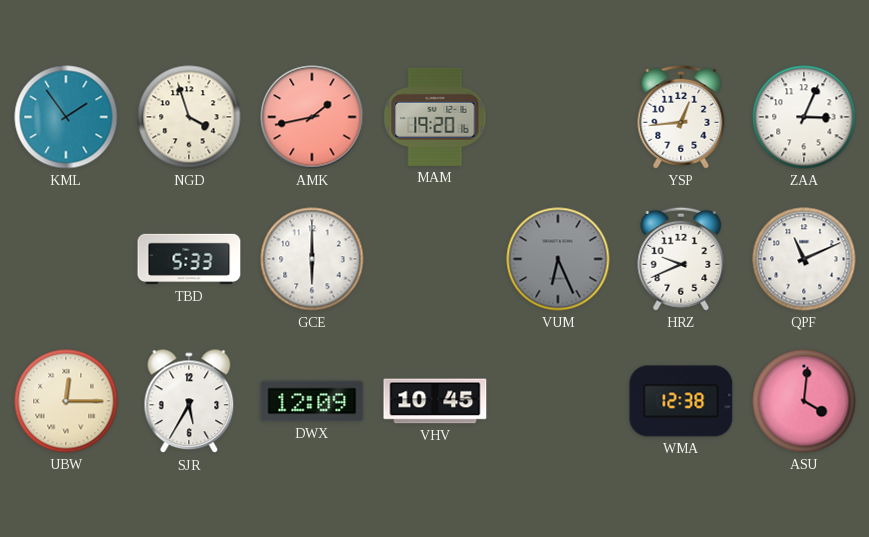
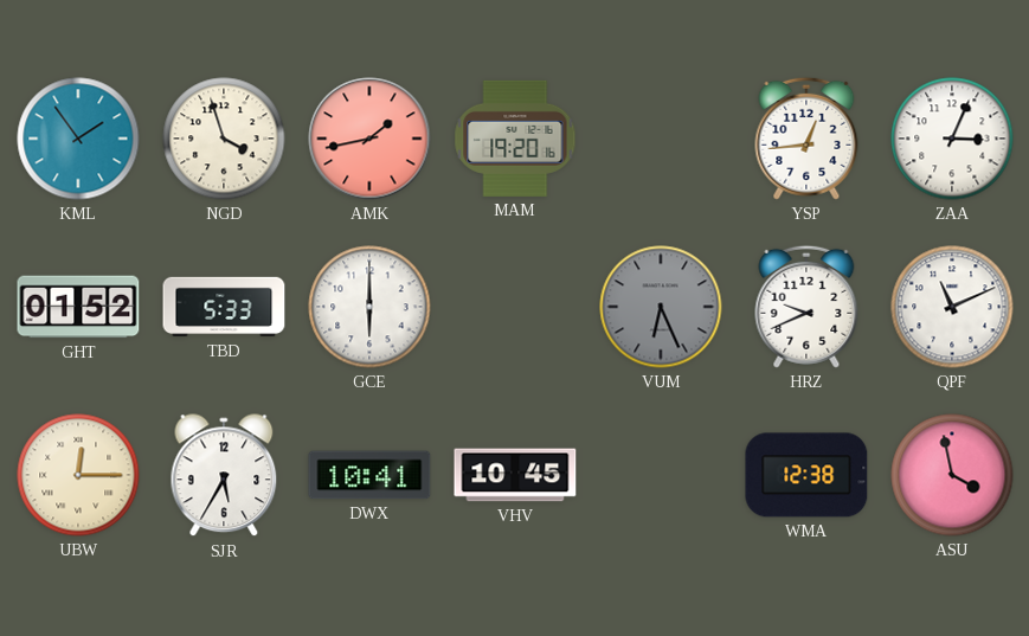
GHT: none -> 01:52
DWX: 12:09 -> 10:41
ASU: 4:01 -> 3:58
